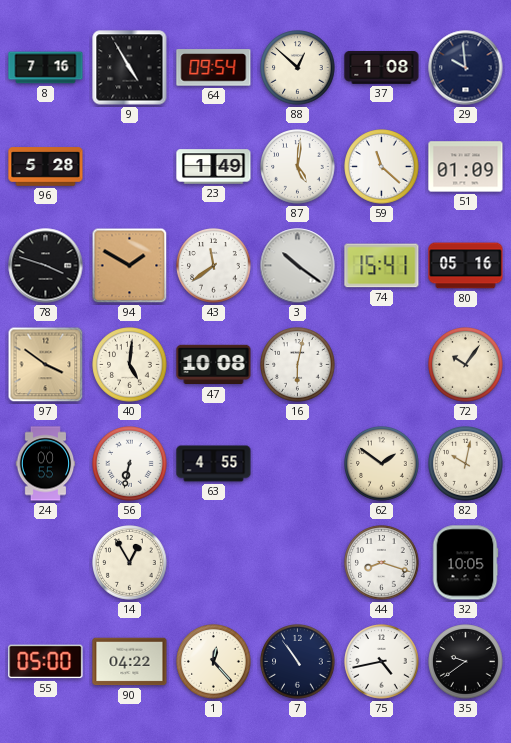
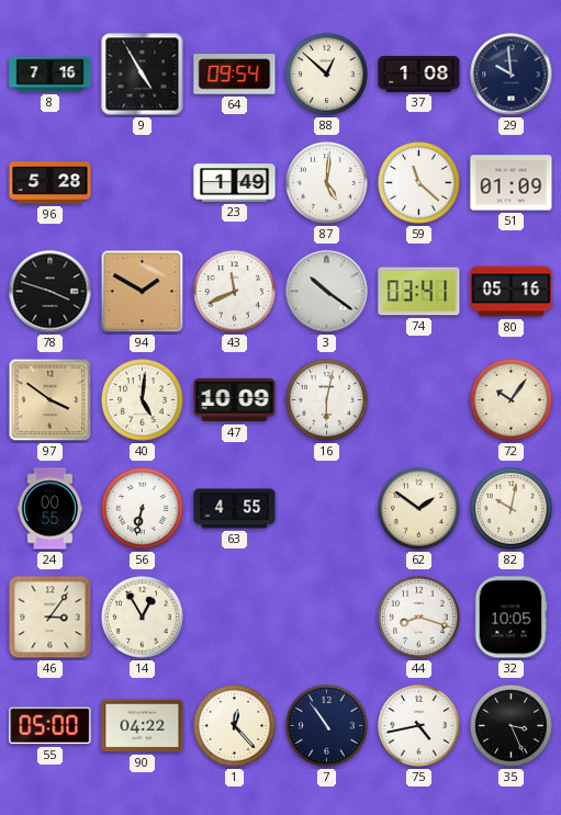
43: 11:39 -> 11:41
74: 15:41 -> 03:41
47: 10:08 -> 10:09
46: none -> 3:06
35: 9:39 -> 3:26
